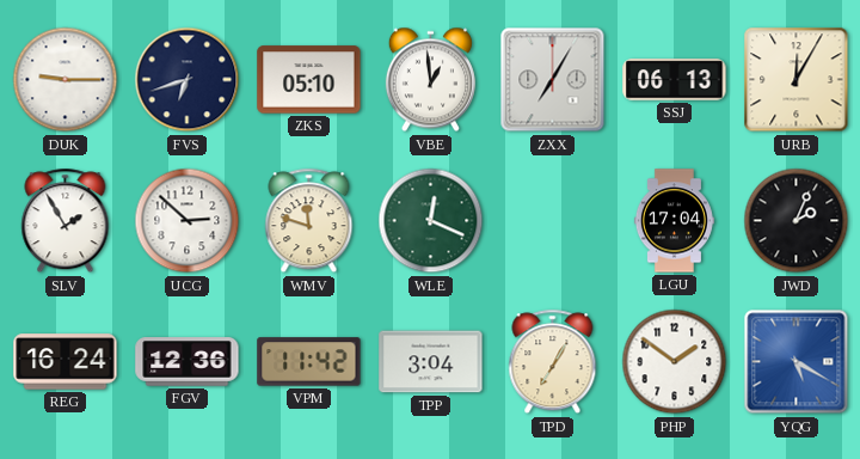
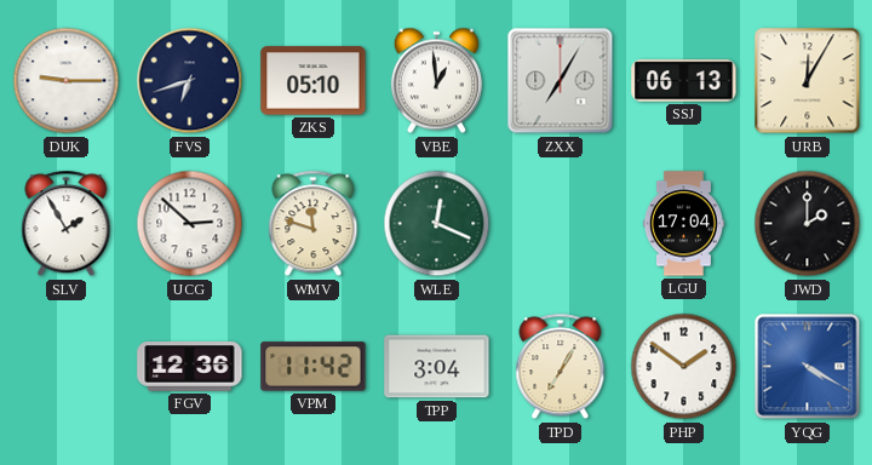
JWD: 2:04 -> 2:00
REG: 16:24 -> none
YQG: 5:20 -> 4:20
